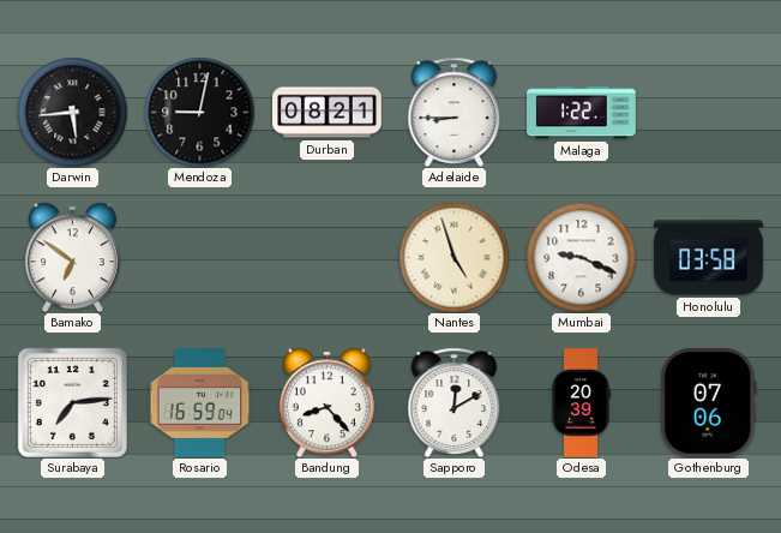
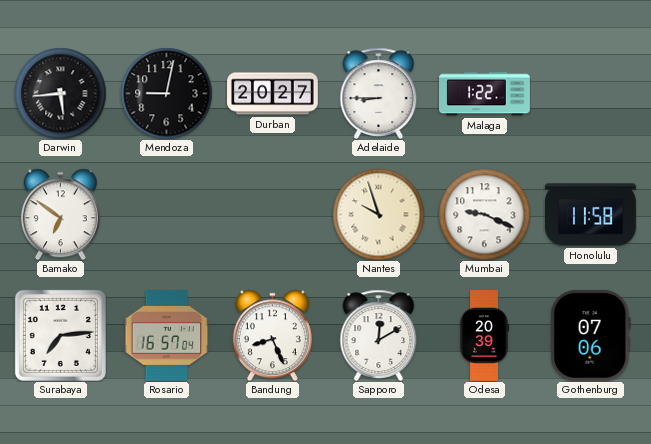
Durban: 08:21 -> 20:27
Nantes: 4:57 -> 9:57
Honolulu: 03:58 -> 11:58
Rosario: 16:59 -> 16:57
Bandung: 8:23 -> 8:26
